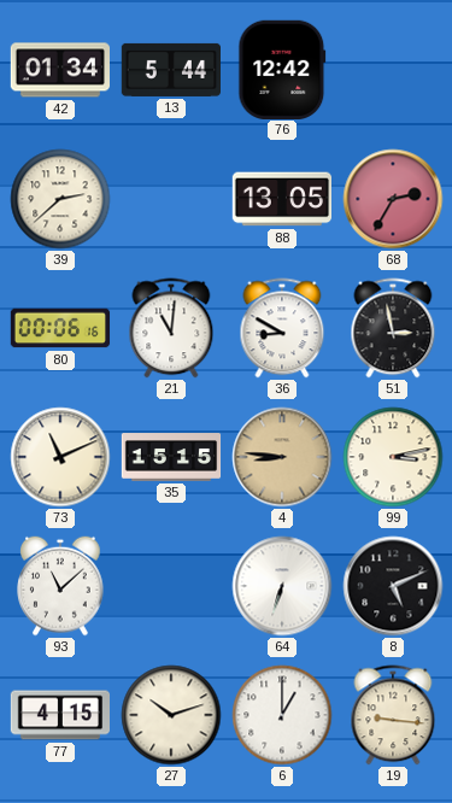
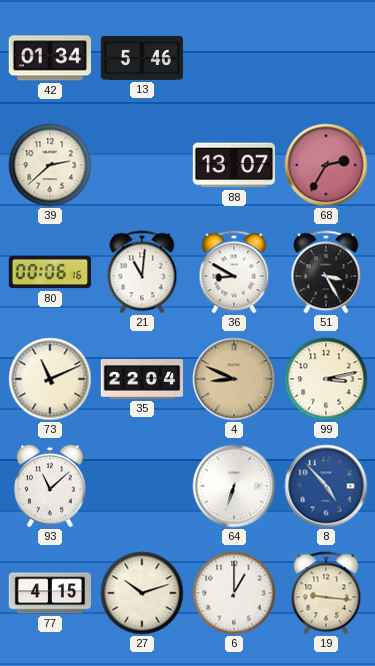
13: 5:44 -> 5:46
76: 12:42 -> none
88: 13:05 -> 13:07
51: 2:58 -> 3:25
35: 15:15 -> 22:04
4: 8:46 -> 8:49
8: 5:11 -> 4:53
8 dial: black -> blue
